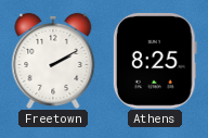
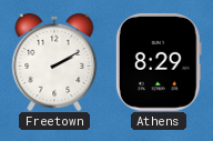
Athens: 8:25 -> 8:29
